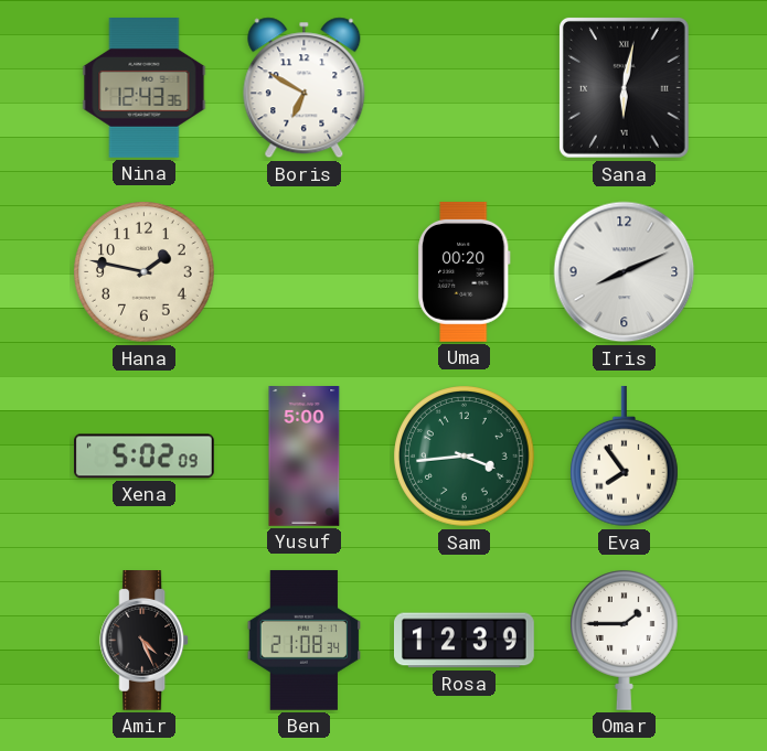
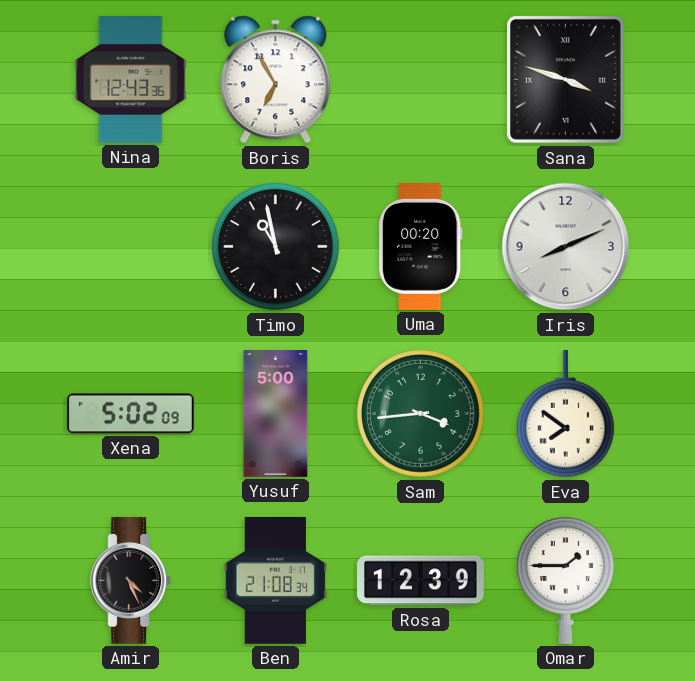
Boris: 6:50 -> 6:55
Sana: 6:02 -> 3:48
Hana: 1:47 -> none
Timo: none -> 10:58
Eva: 7:54 -> 7:51
